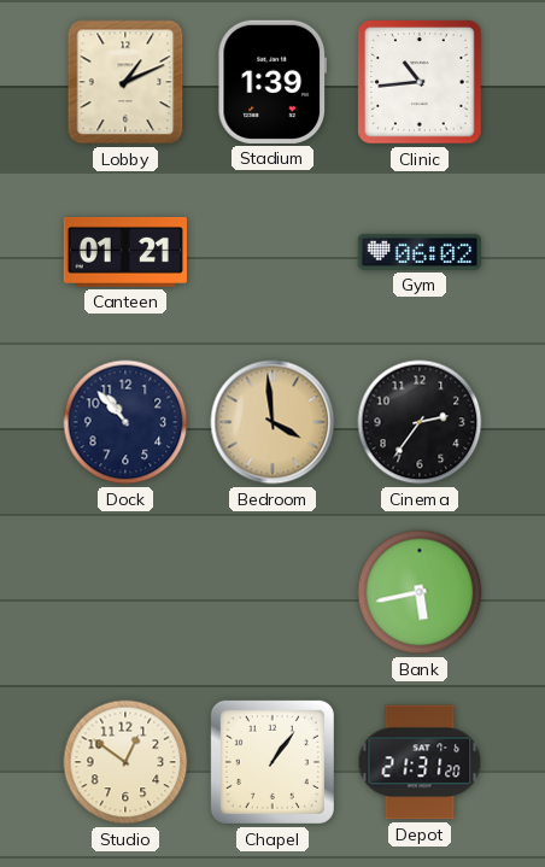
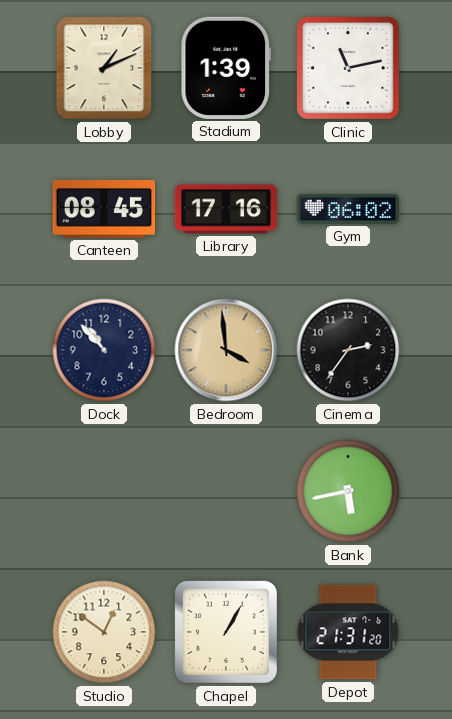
Clinic: 10:44 -> 11:13
Canteen: 01:21 -> 08:45
Library: none -> 17:16
Chapel: 1:06 -> 1:05
